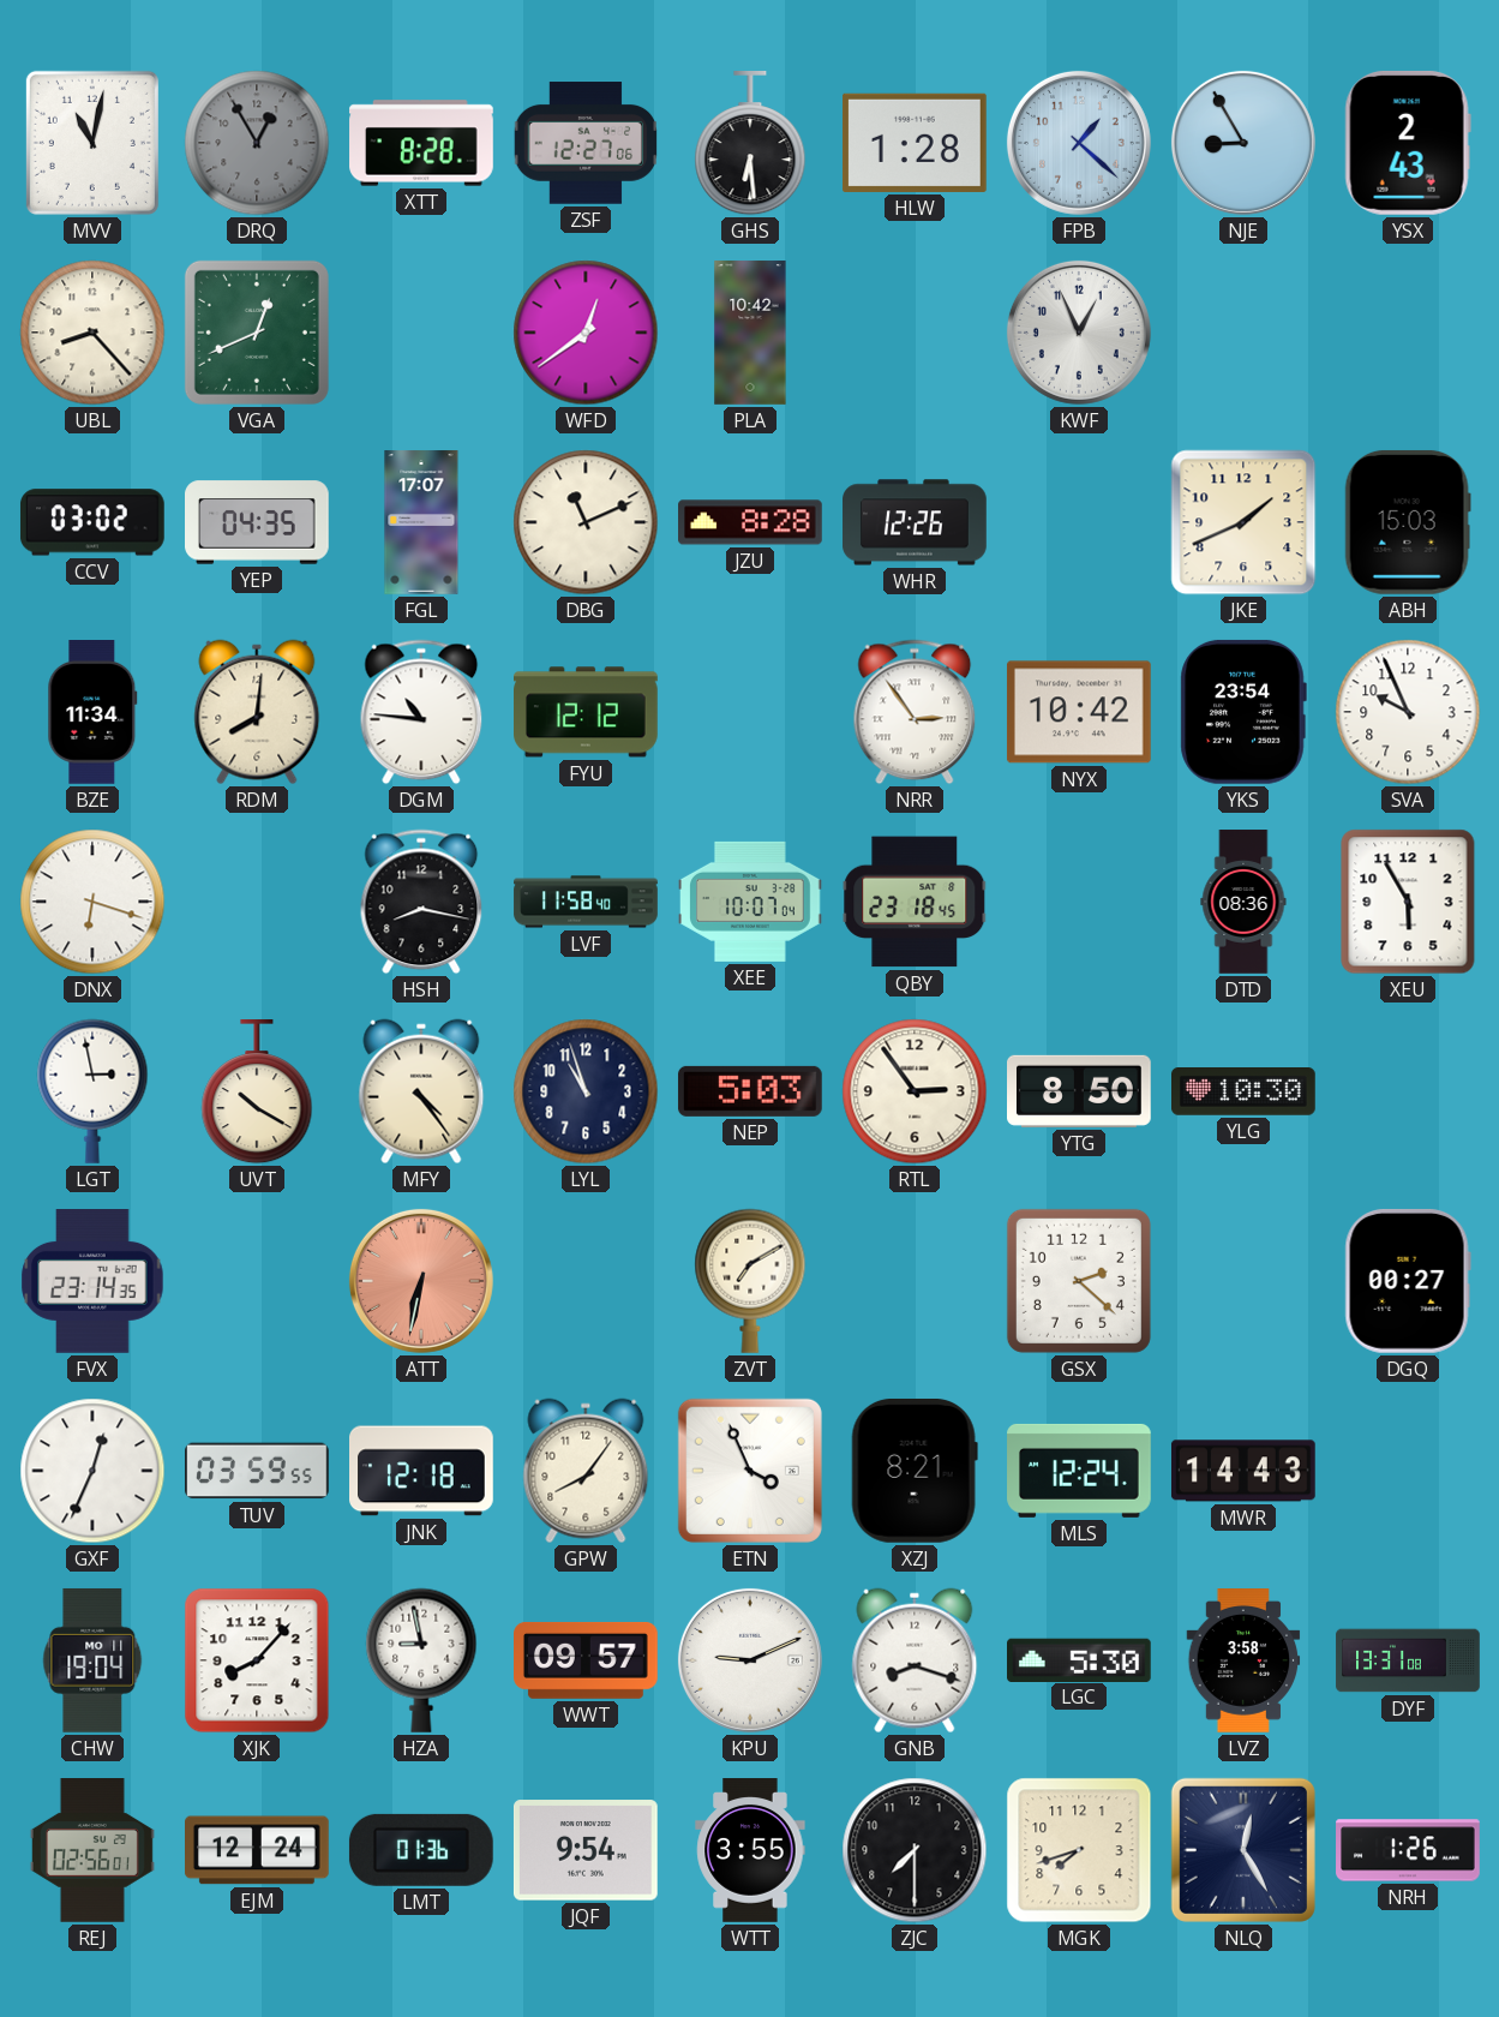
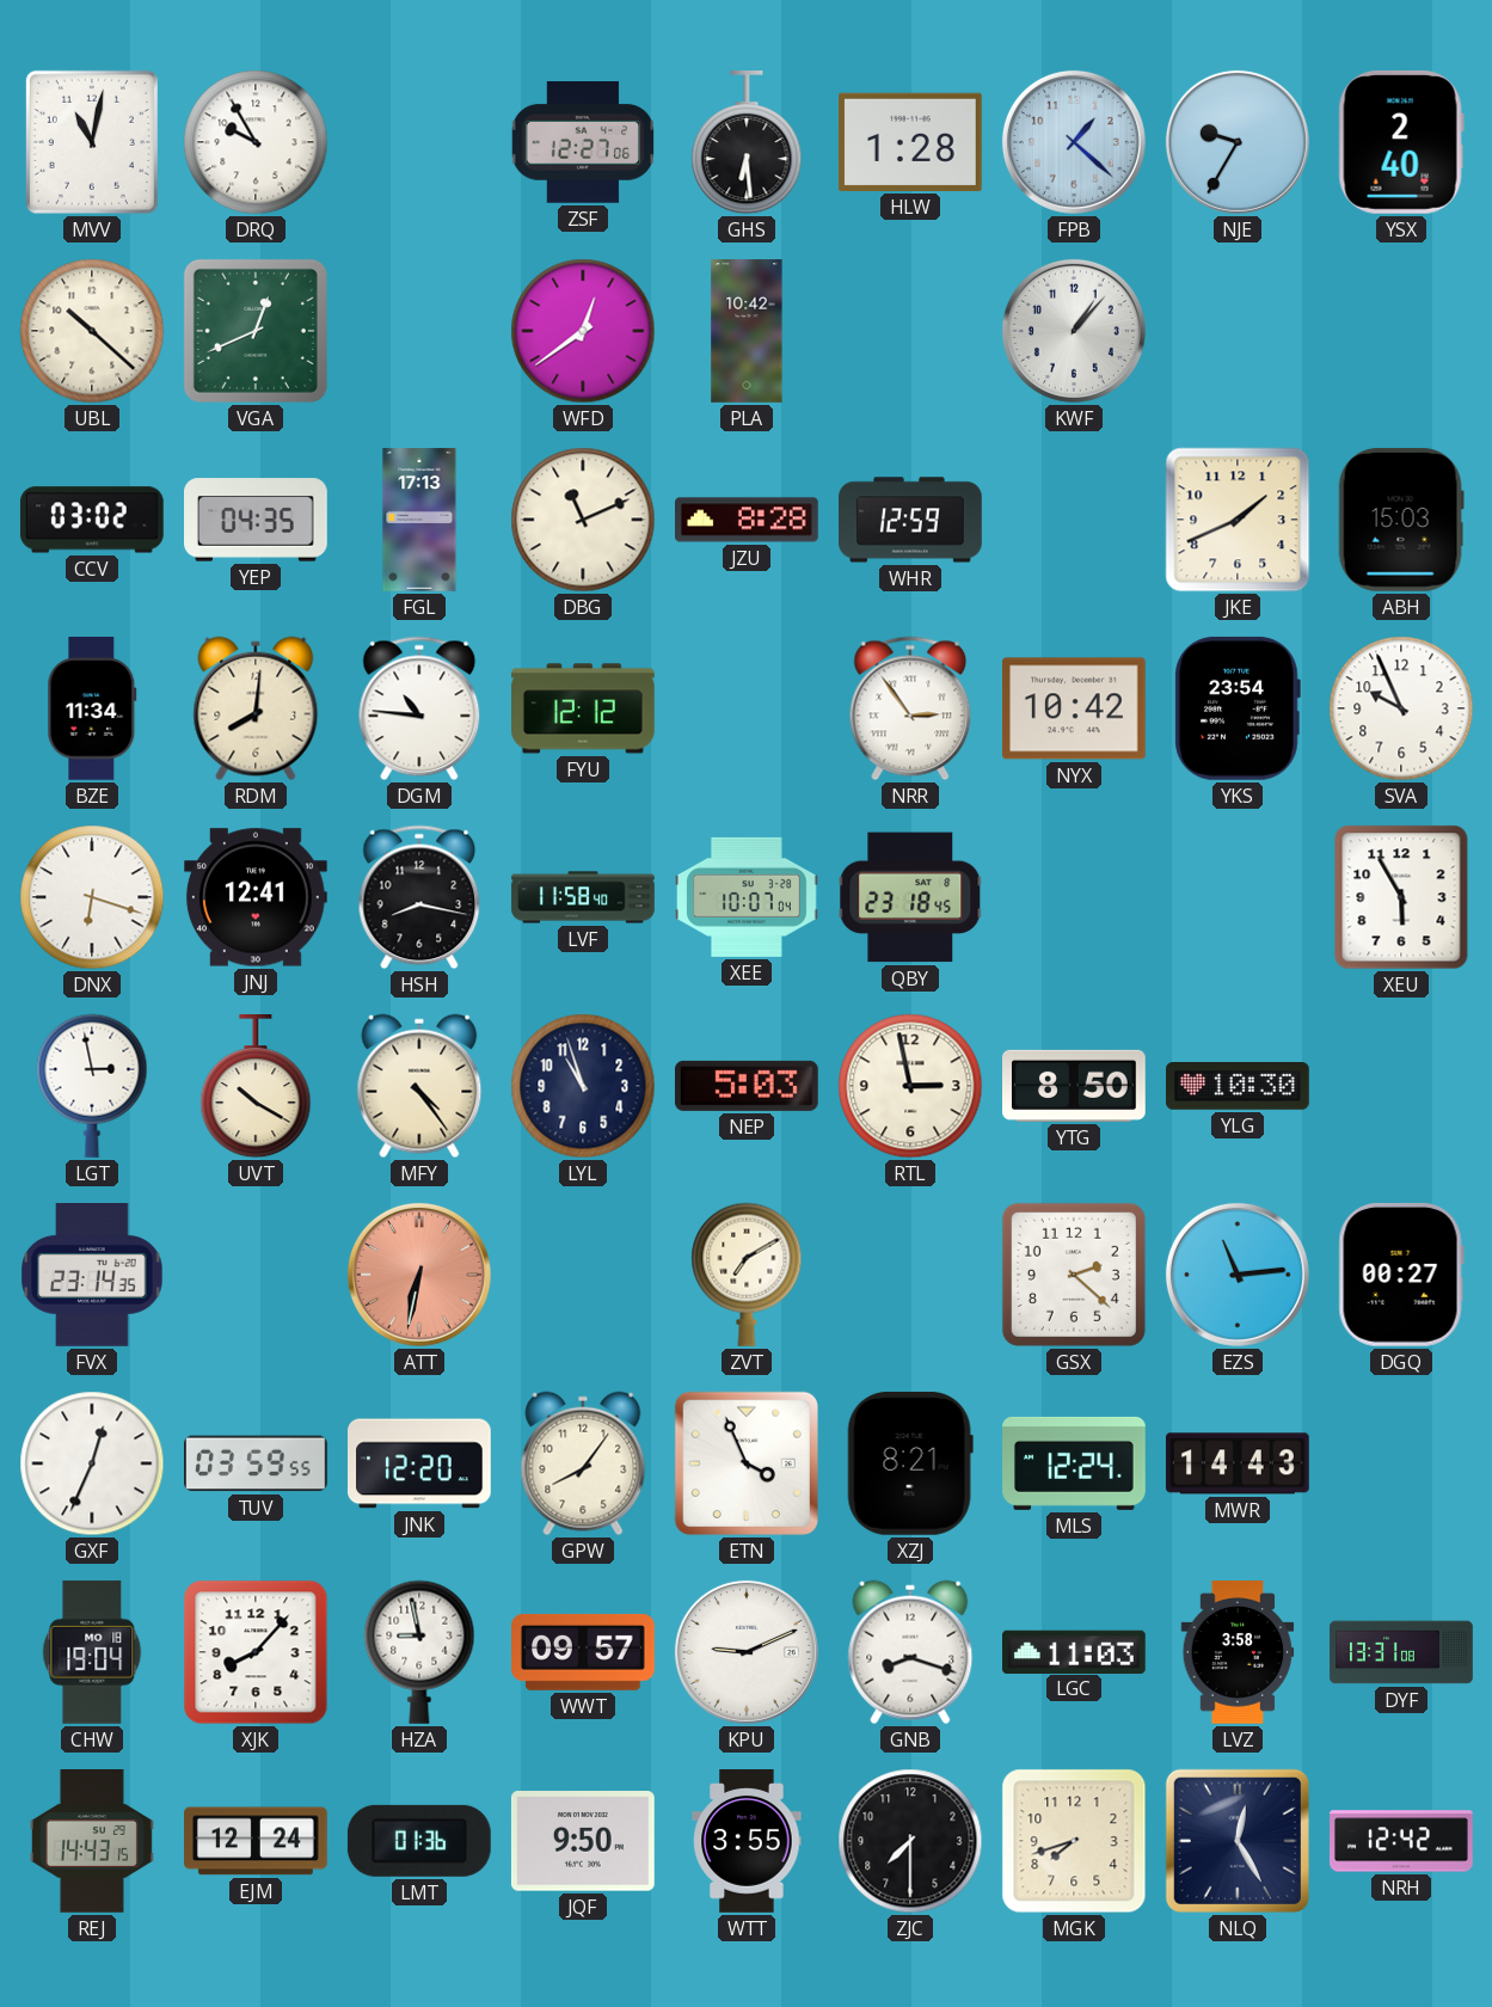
DRQ: 12:55 -> 9:55
DRQ dial: grey -> white
XTT: 8:28 -> none
NJE: 8:55 -> 9:35
YSX: 2:43 -> 2:40
UBL: 8:23 -> 10:22
KWF: 12:56 -> 1:07
FGL: 17:07 -> 17:13
WHR: 12:26 -> 12:59
JNJ: none -> 12:41
DTD: 08:36 -> none
RTL: 2:54 -> 2:58
EZS: none -> 11:14
JNK: 12:18 -> 12:20
CHW date: MO 11 -> MO 18
LGC: 5:30 -> 11:03
REJ: 02:56 -> 14:43
JQF: 9:54 -> 9:50
NRH: 1:26 -> 12:42
